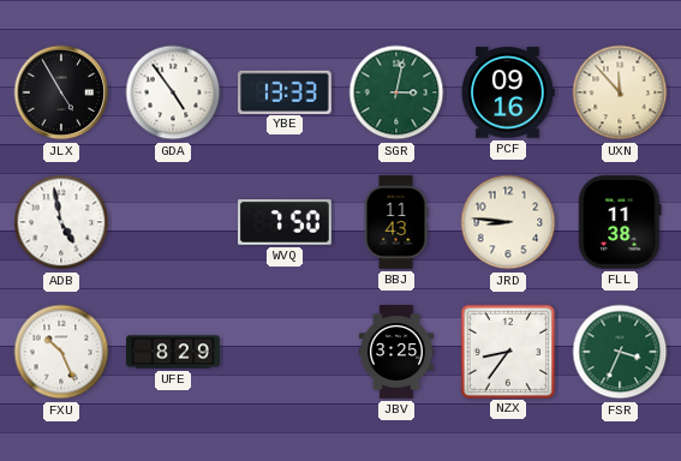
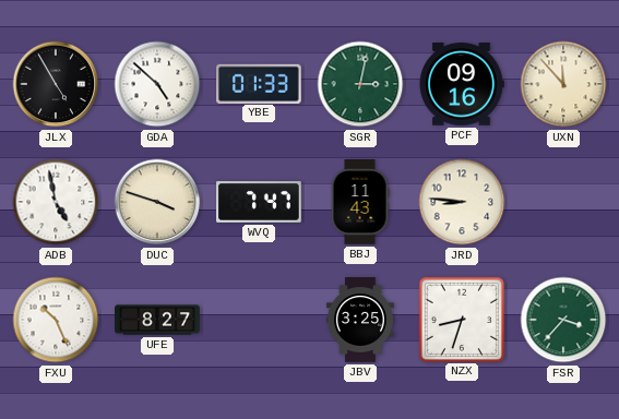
GDA: 4:54 -> 4:52
YBE: 13:33 -> 01:33
DUC: none -> 3:48
WVQ: 7:50 -> 7:47
FLL: 11:38 -> none
UFE: 8:29 -> 8:27
NZX: 8:36 -> 8:33
FSR: 3:34 -> 3:37
